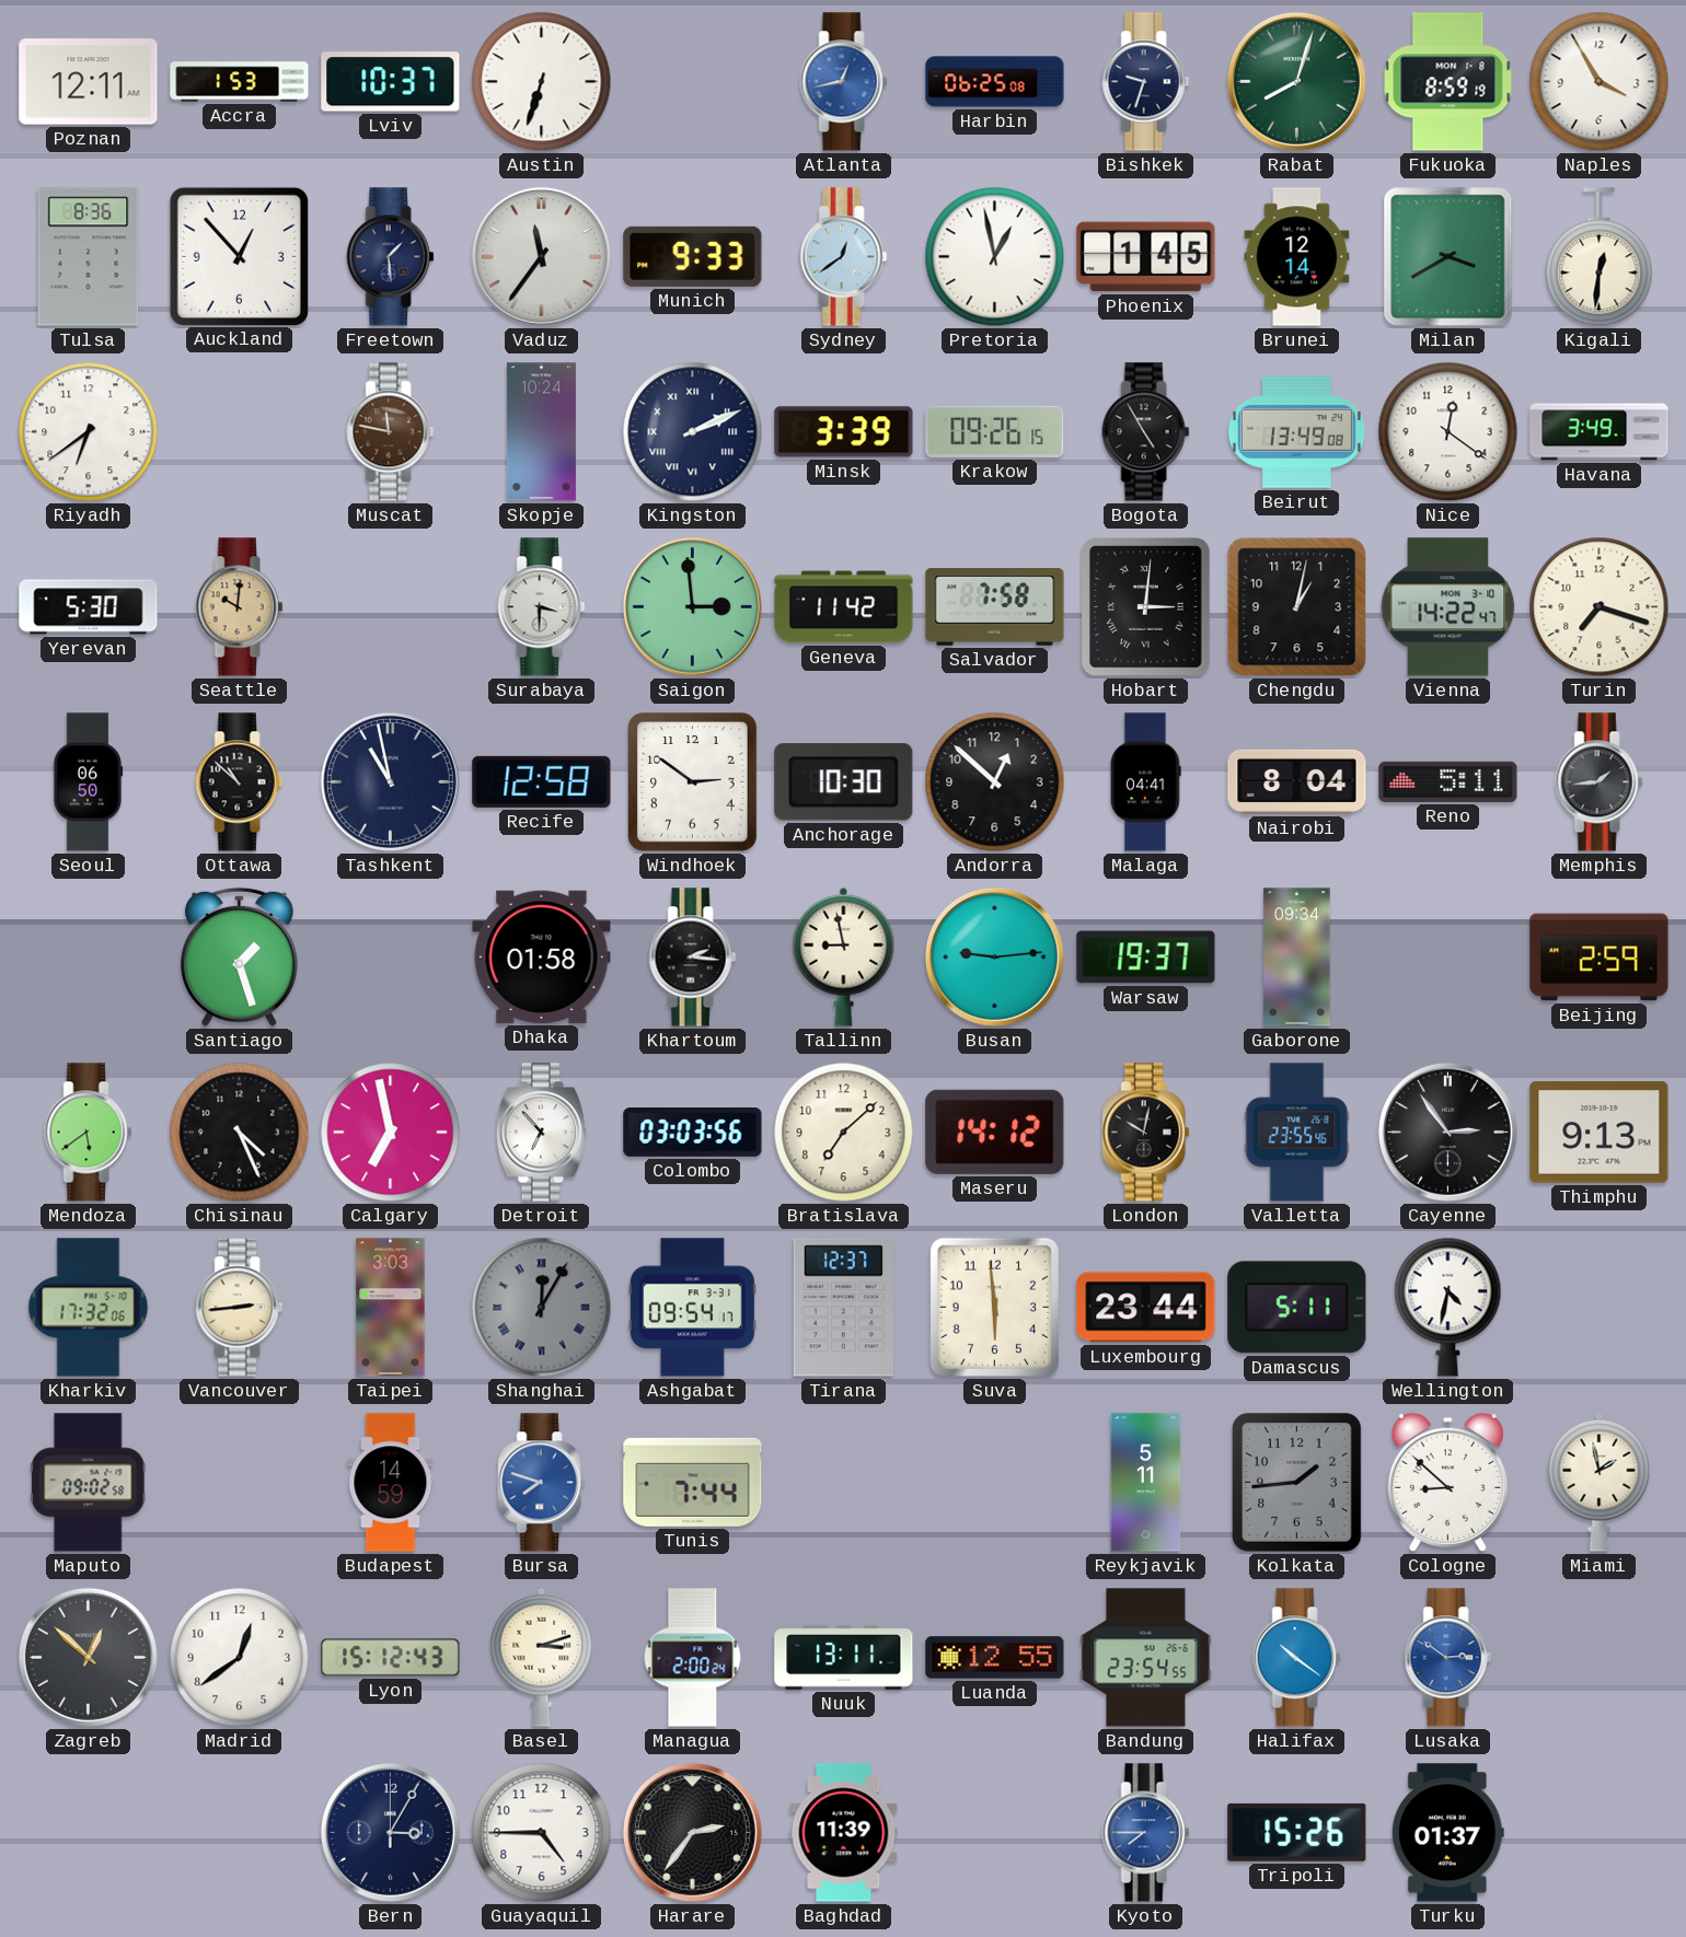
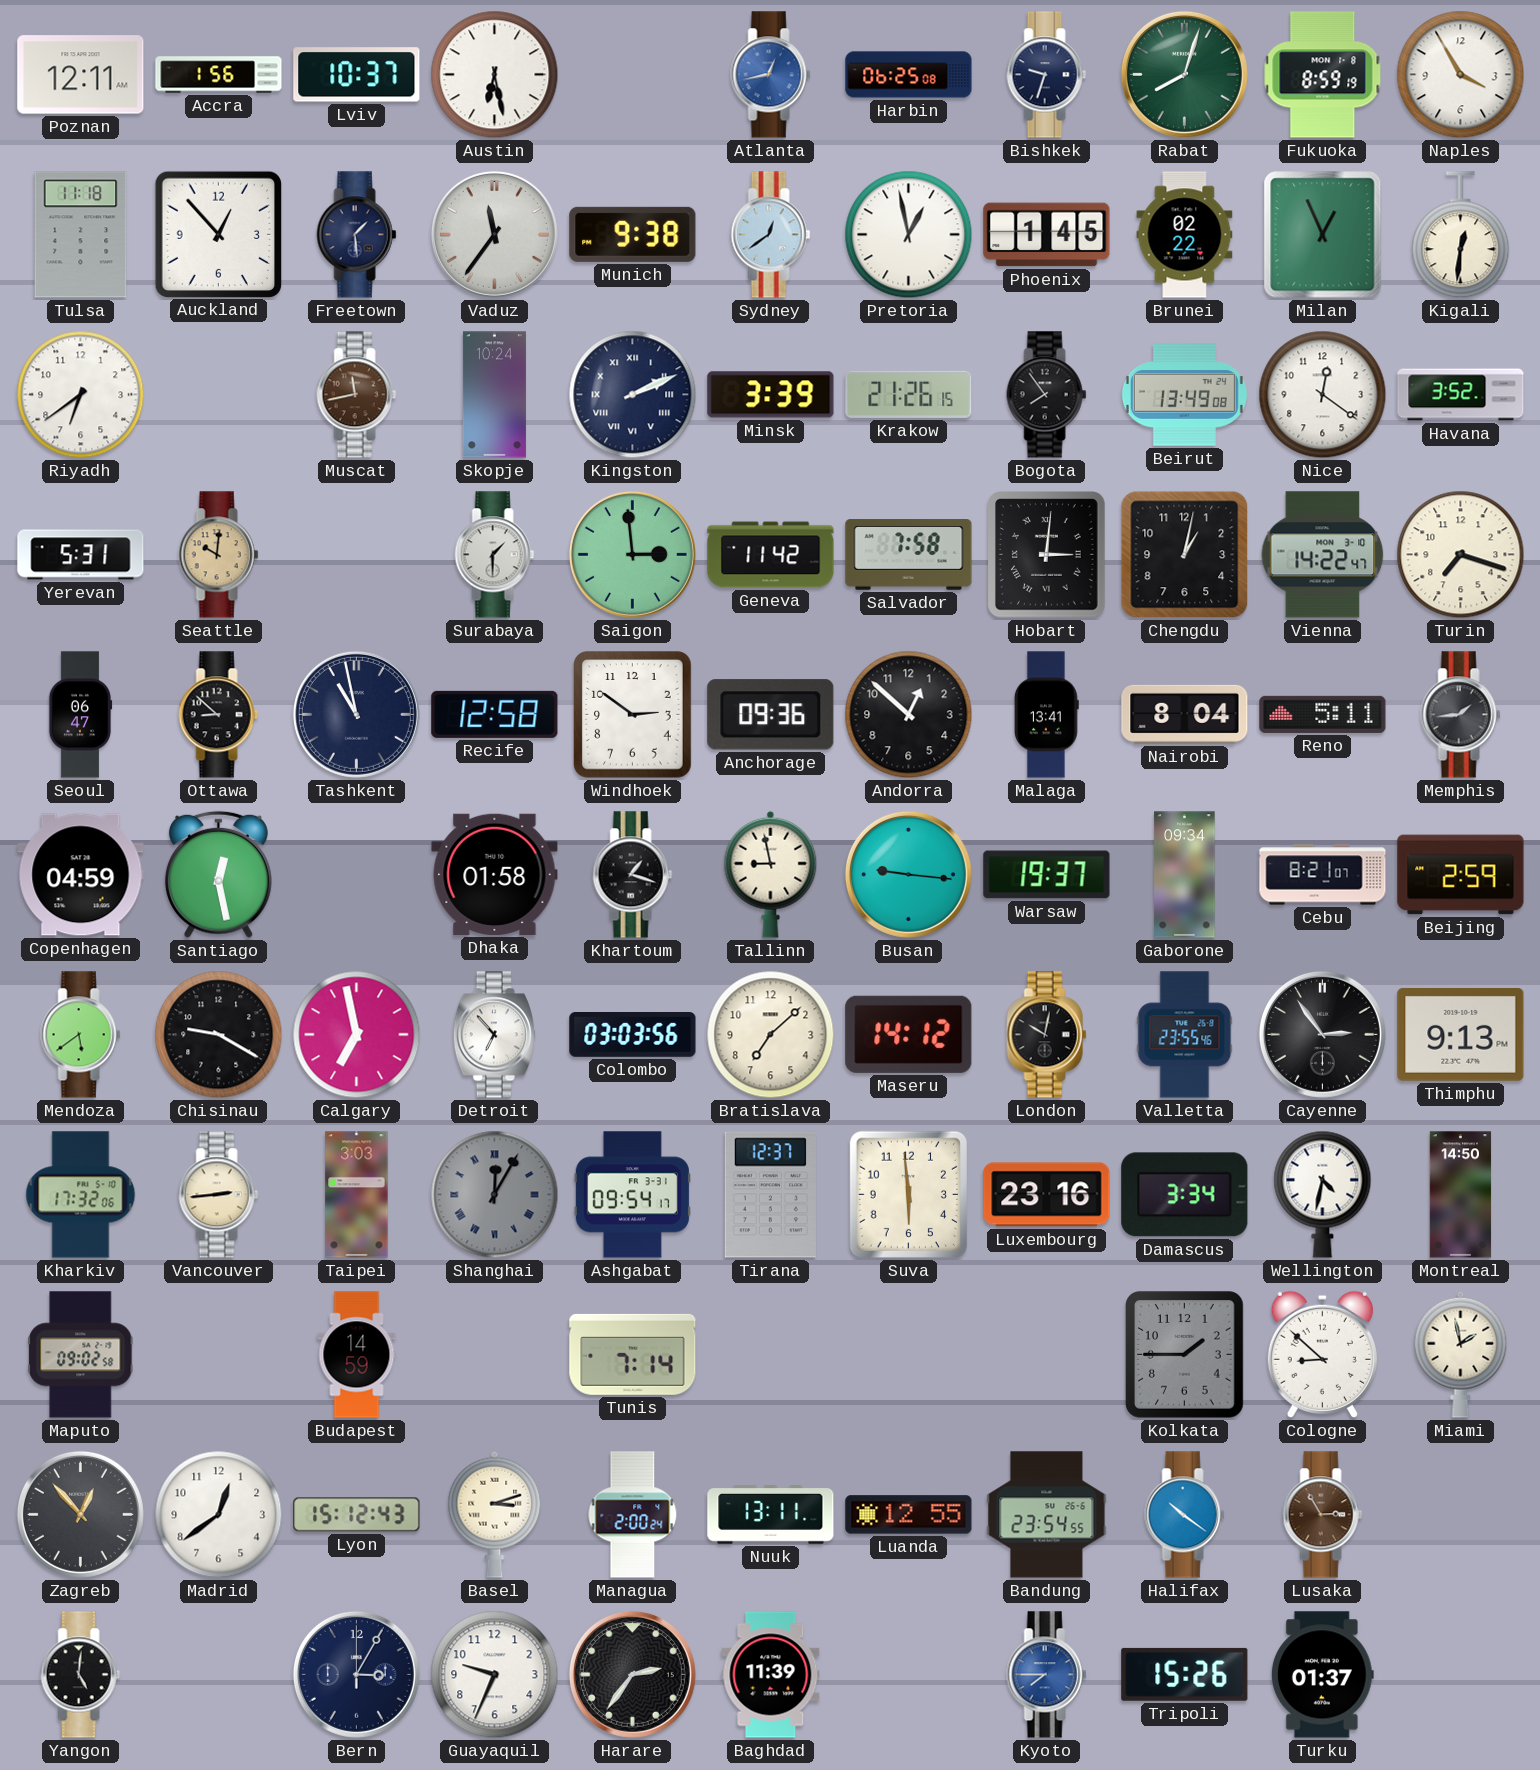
Accra: 1:53 -> 1:56
Austin: 6:33 -> 6:28
Tulsa: 8:36 -> 11:18
Munich: 9:33 -> 9:38
Brunei: 12:14 -> 02:22
Milan: 3:40 -> 12:56
Muscat: 11:47 -> 11:43
Krakow: 09:26 -> 21:26
Bogota: 4:55 -> 7:54
Havana: 3:49 -> 3:52
Yerevan: 5:30 -> 5:31
Surabaya: 3:30 -> 1:30
Seoul: 06:50 -> 06:47
Ottawa: 10:52 -> 8:52
Anchorage: 10:30 -> 09:36
Malaga: 04:41 -> 13:41
Copenhagen: none -> 04:59
Santiago: 1:27 -> 12:28
Khartoum: 2:16 -> 1:18
Busan: 9:14 -> 9:16
Cebu: none -> 8:21
Chisinau: 4:26 -> 9:20
Luxembourg: 23:44 -> 23:16
Damascus: 5:11 -> 3:34
Montreal: none -> 14:50
Bursa: 7:48 -> none
Tunis: 7:44 -> 7:14
Reykjavik: 5:11 -> none
Kolkata: 1:44 -> 1:45
Zagreb: 12:52 -> 12:53
Lusaka: 2:51 -> 2:55
Lusaka dial: blue -> brown
Yangon: none -> 5:01
Guayaquil: 4:45 -> 9:34
